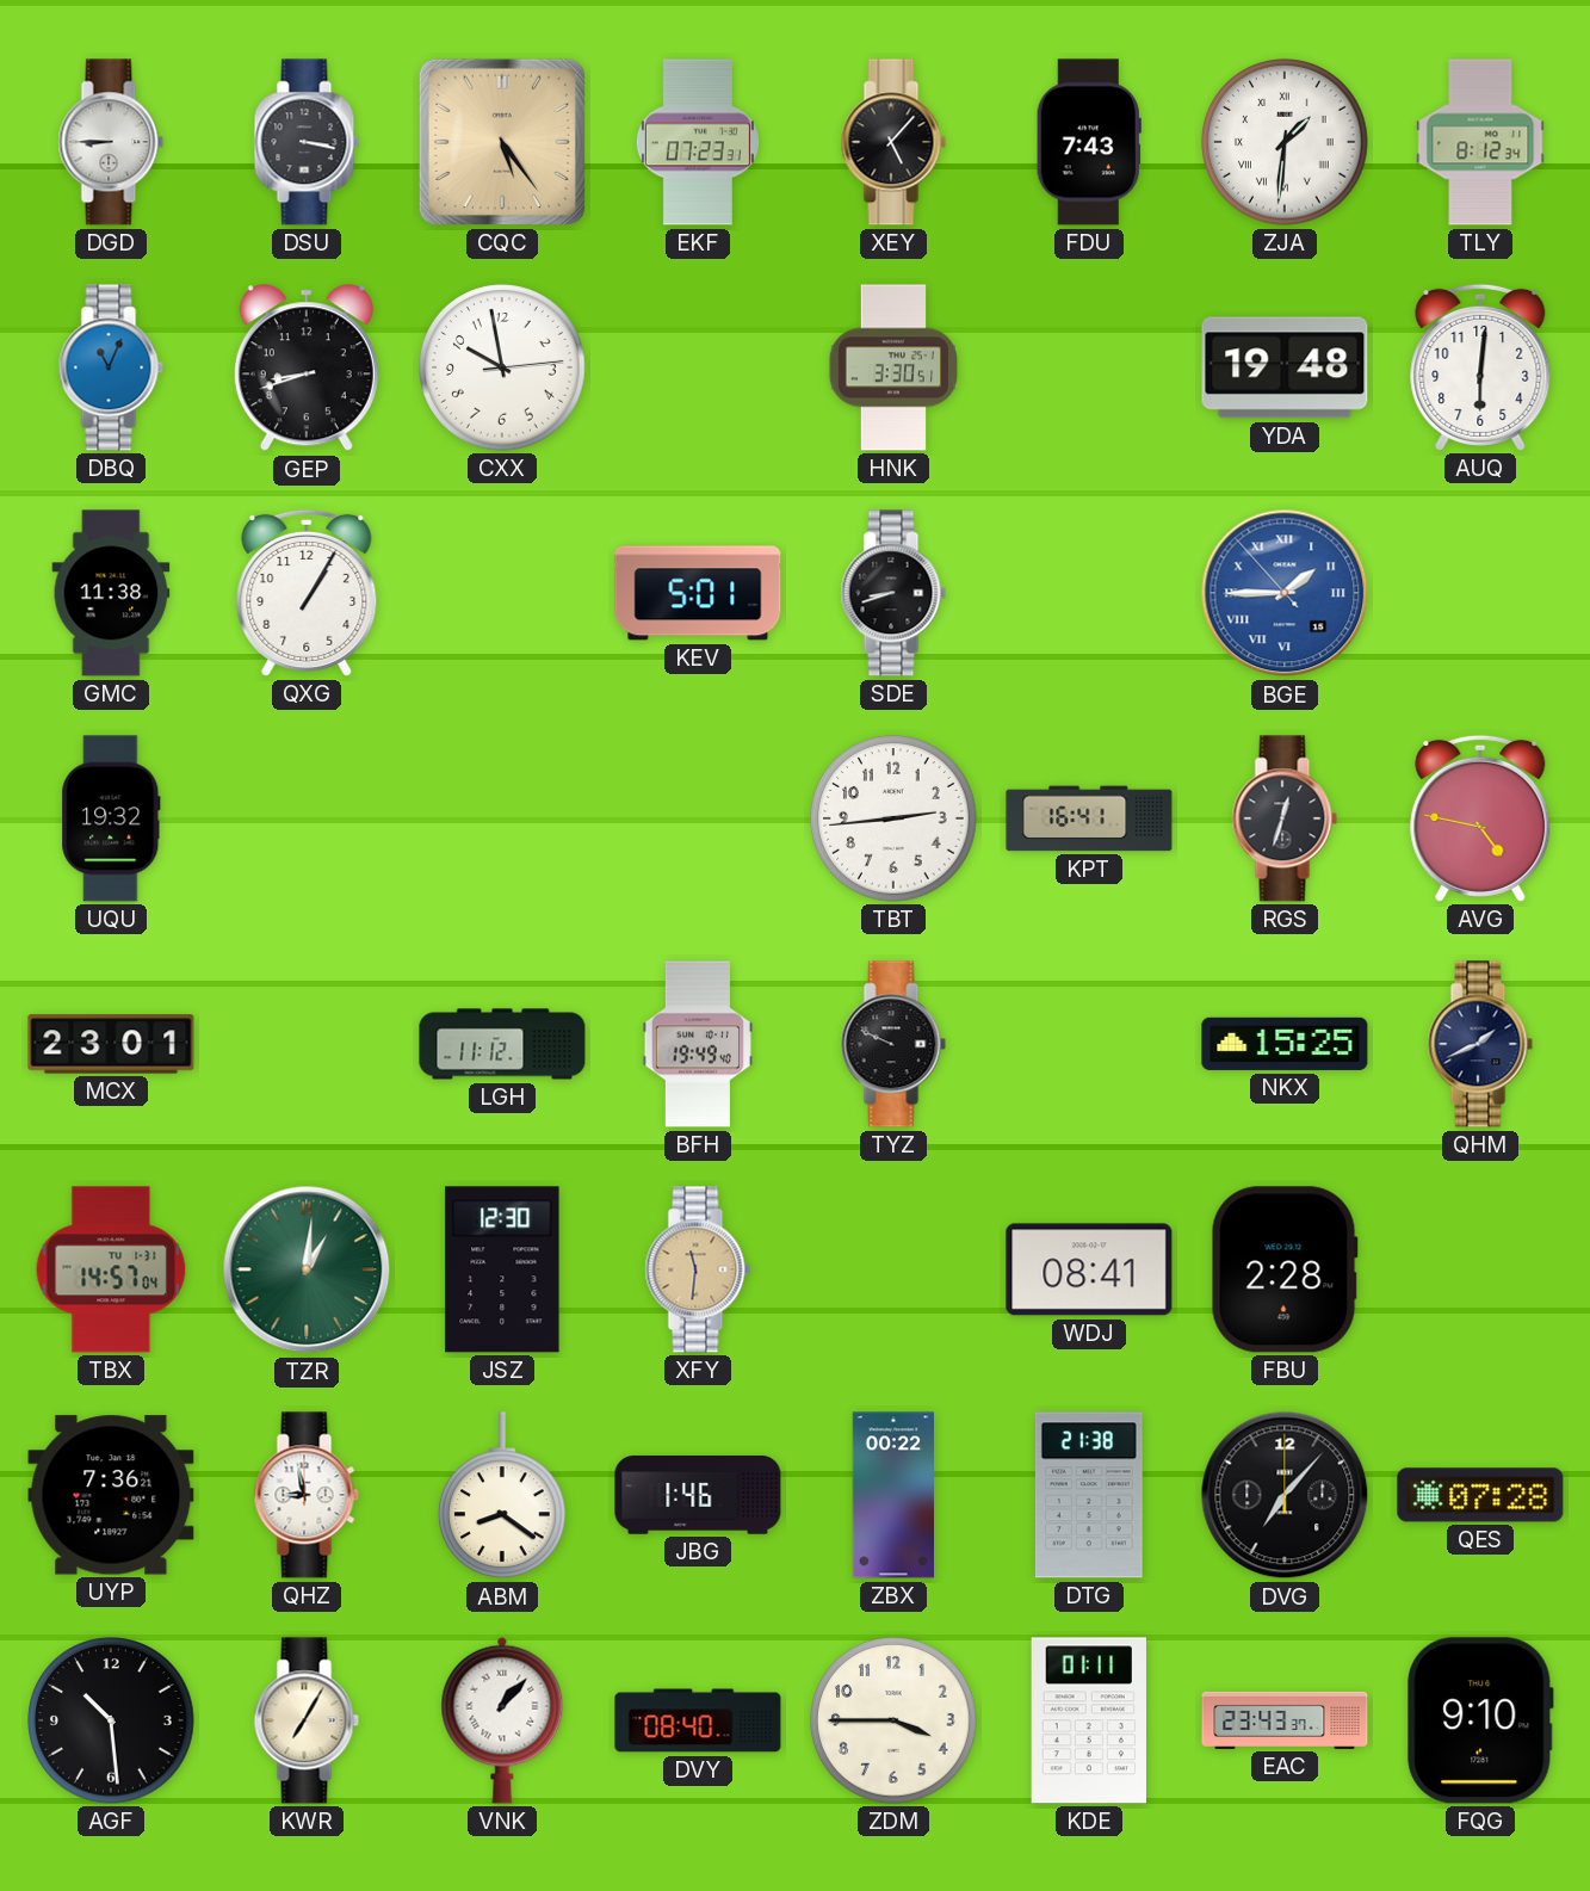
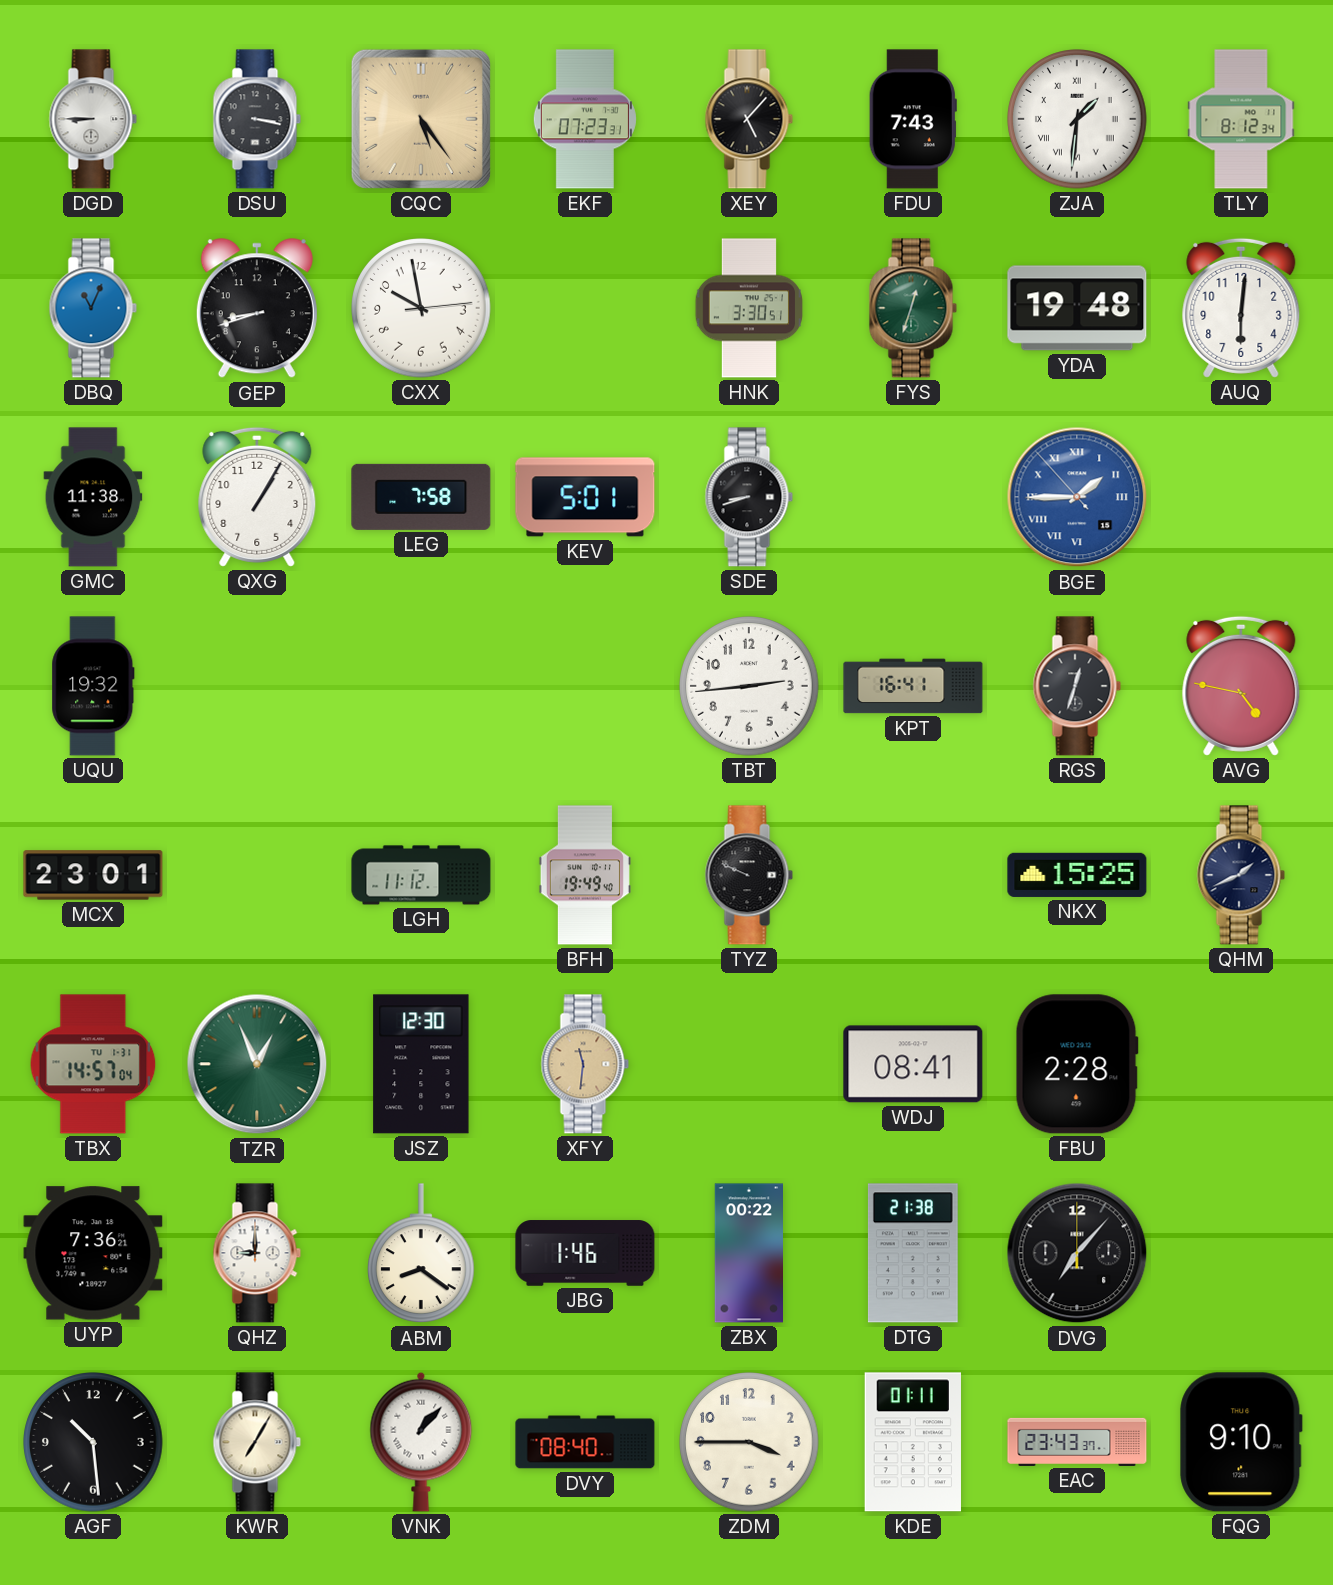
FYS: none -> 12:33
LEG: none -> 7:58
TZR: 1:01 -> 12:56
QHZ: 8:58 -> 9:00
QES: 07:28 -> none
